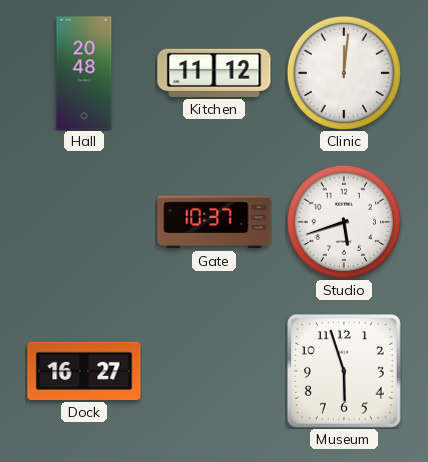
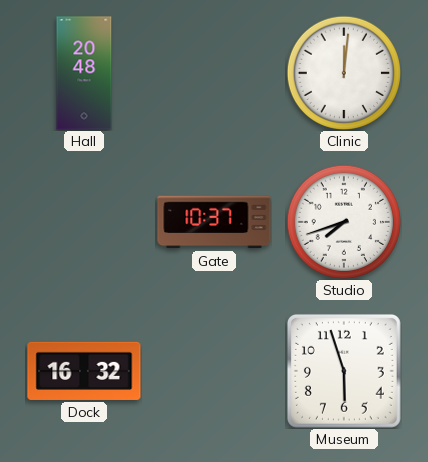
Kitchen: 11:12 -> none
Studio: 5:42 -> 7:42
Dock: 16:27 -> 16:32
